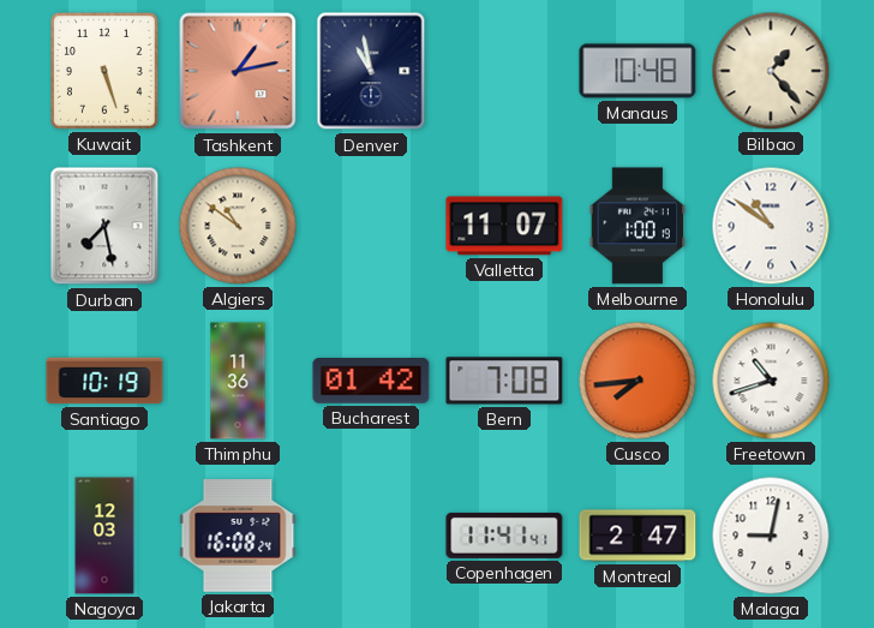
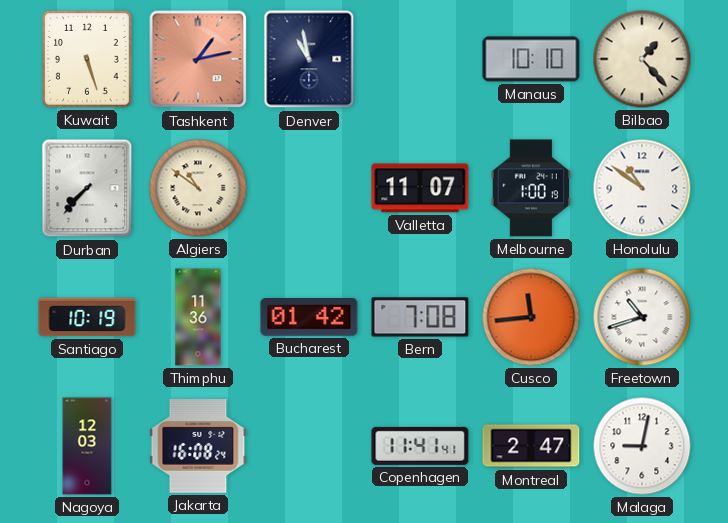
Manaus: 10:48 -> 10:10
Durban: 7:28 -> 7:37
Cusco: 7:44 -> 11:44
